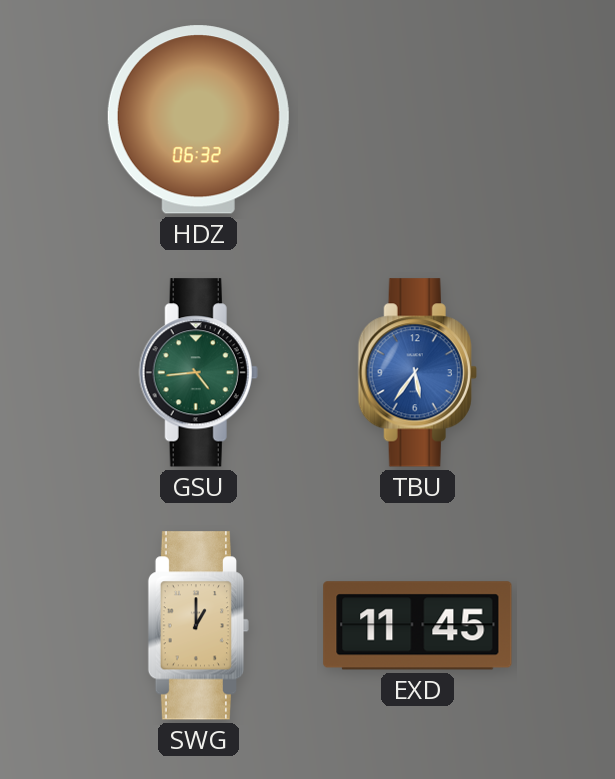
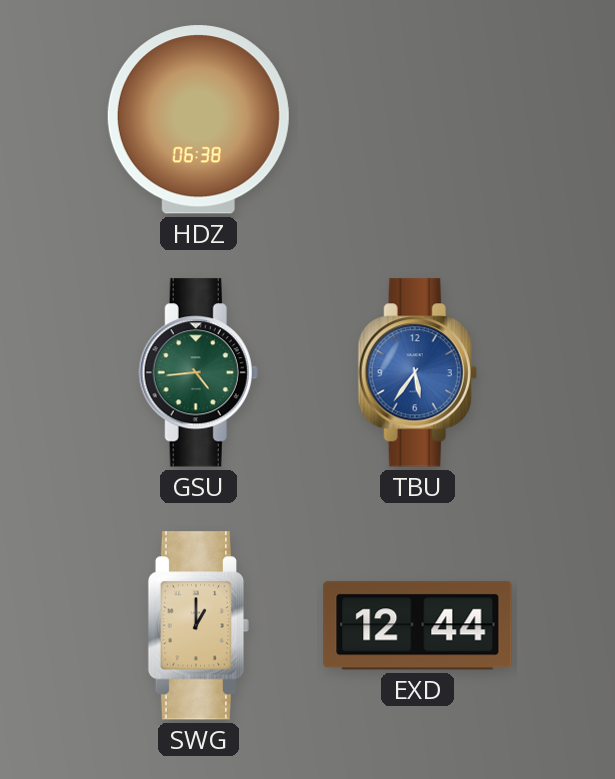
HDZ: 06:32 -> 06:38
EXD: 11:45 -> 12:44
